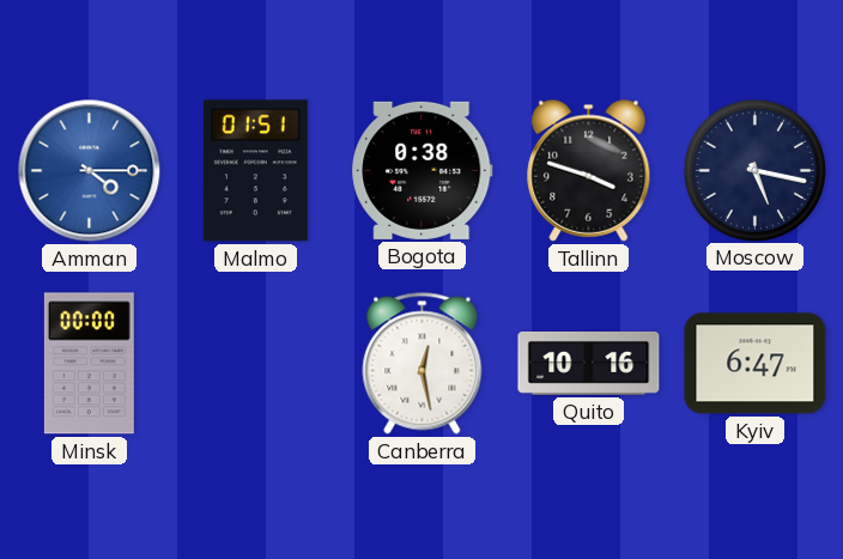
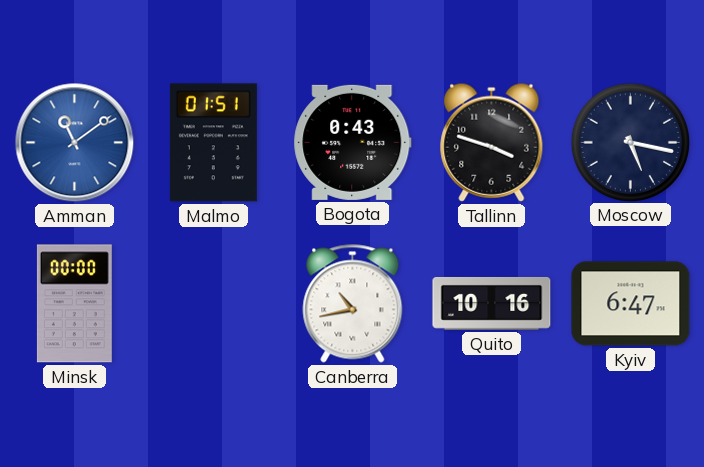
Amman: 4:15 -> 11:09
Bogota: 0:38 -> 0:43
Canberra: 12:28 -> 10:43
